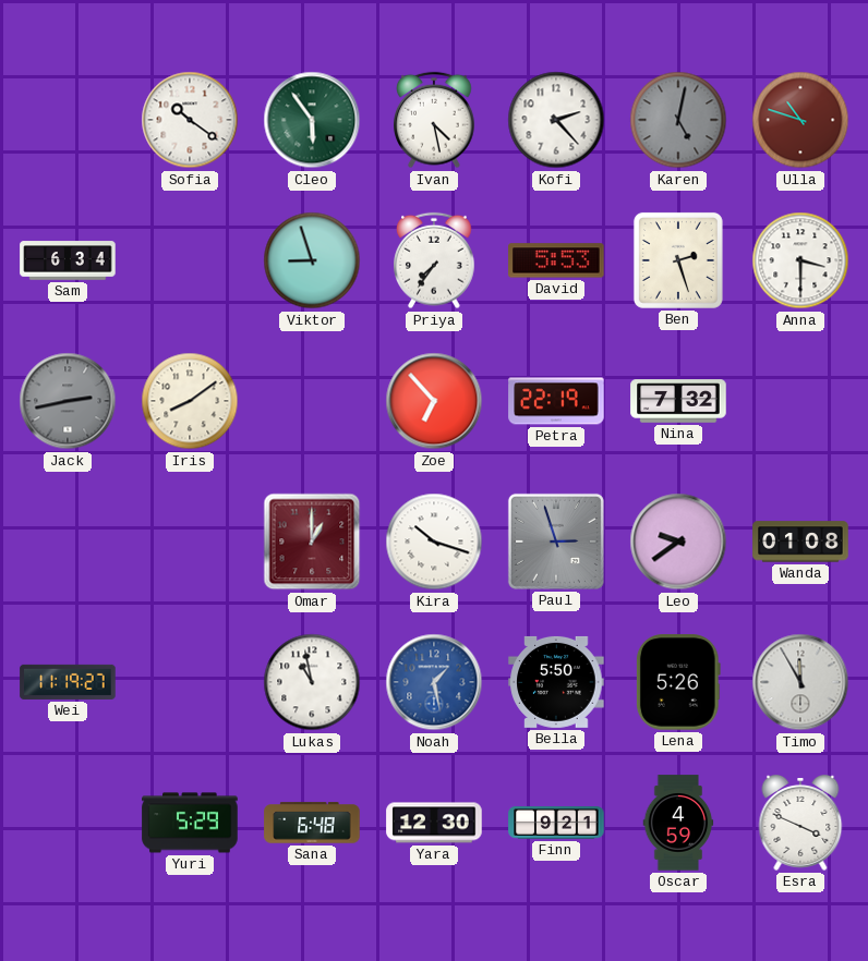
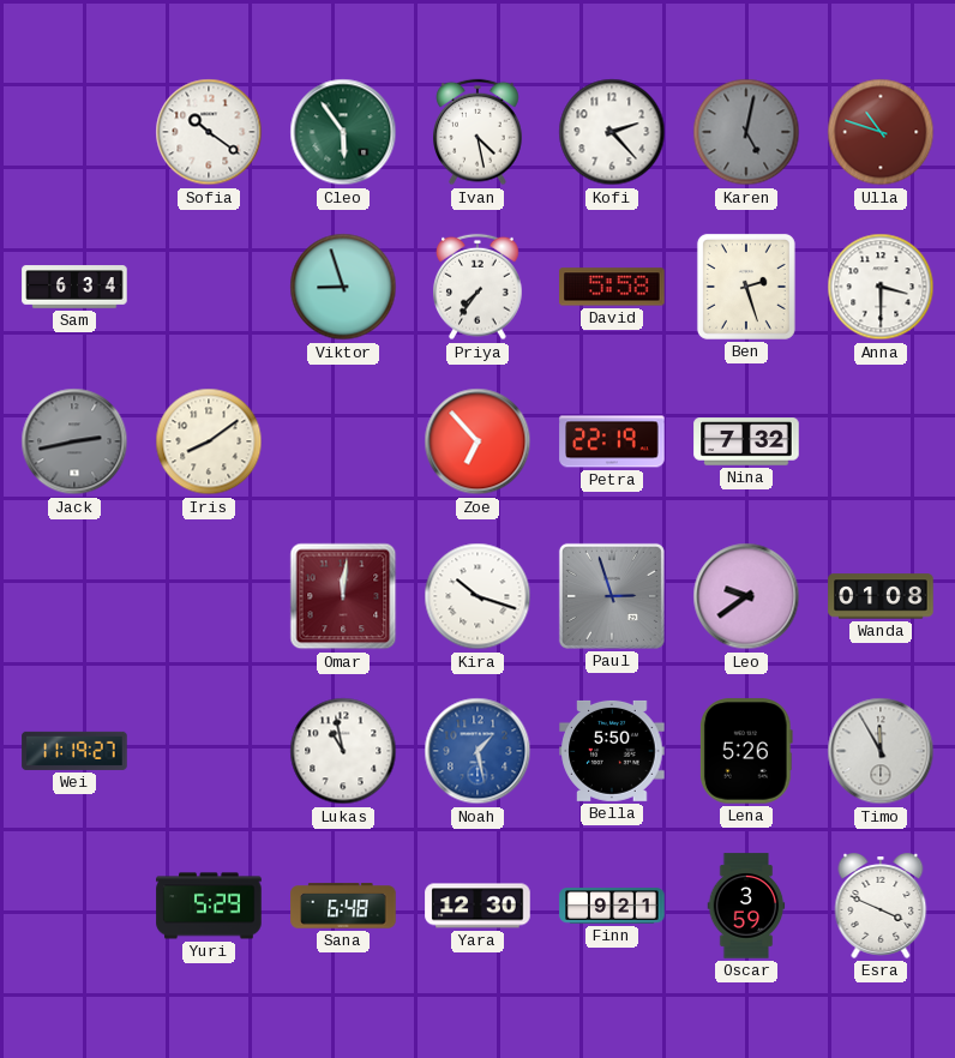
David: 5:53 -> 5:58
Omar: 1:00 -> 12:01
Oscar: 4:59 -> 3:59
